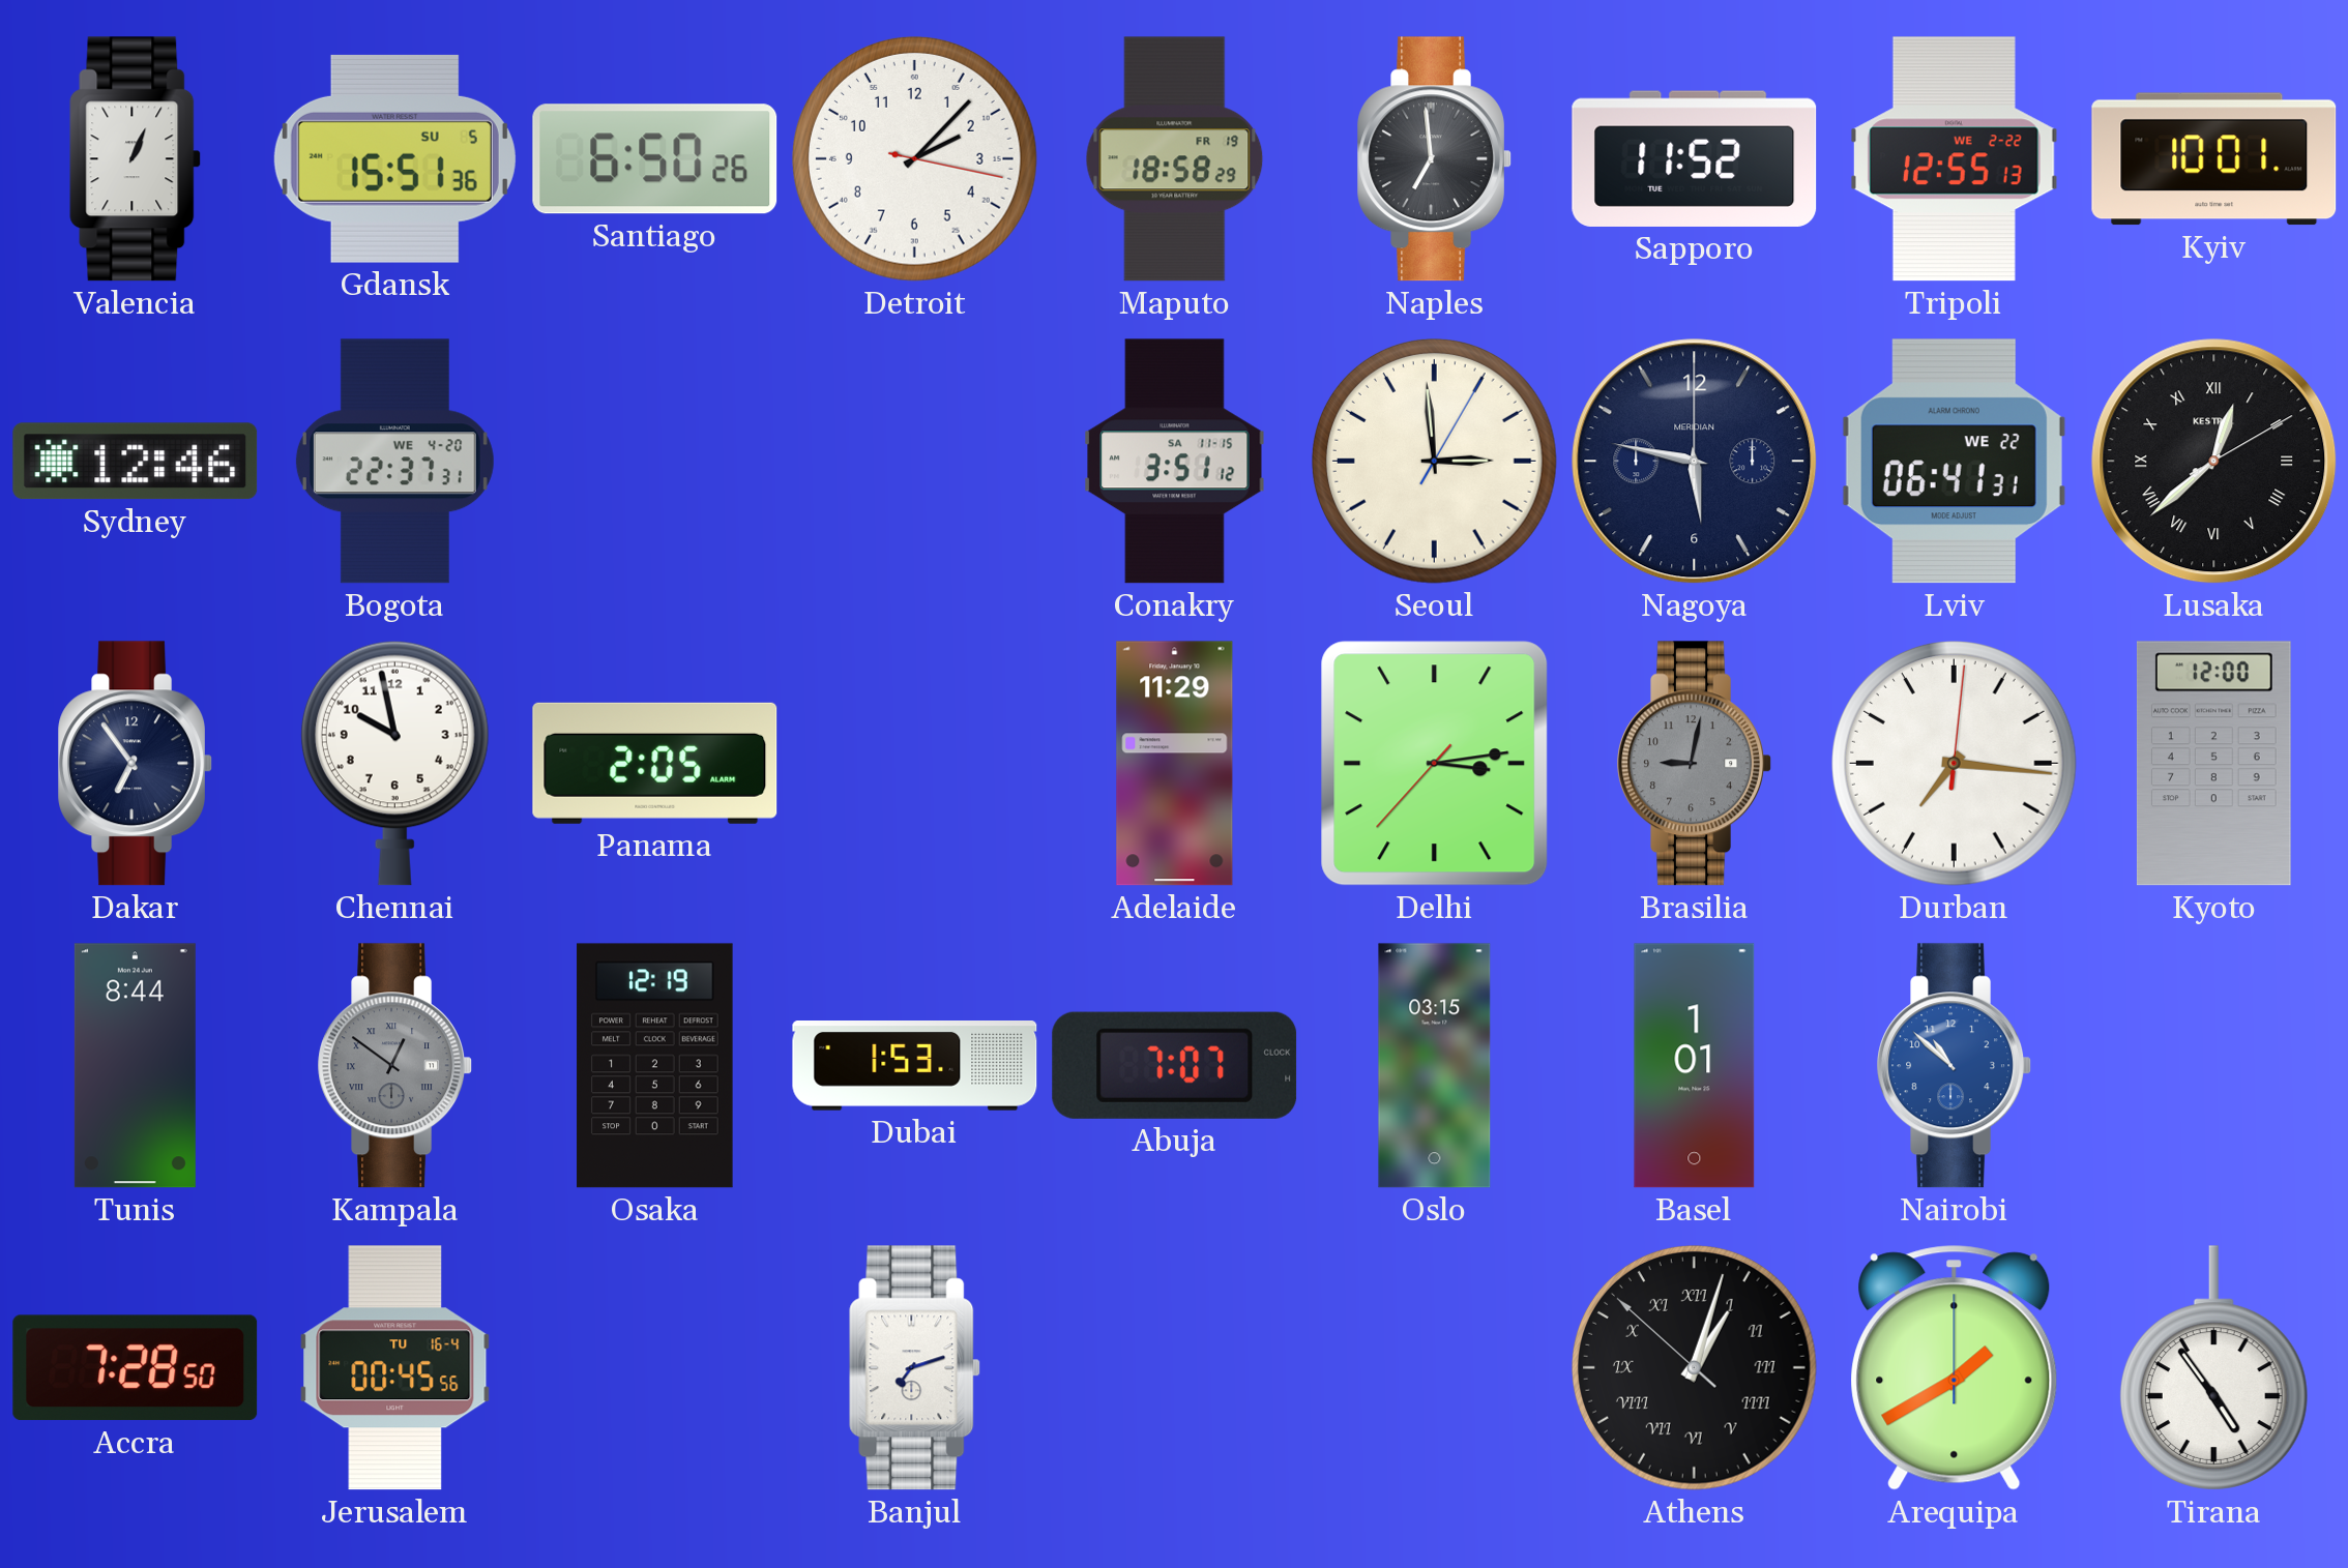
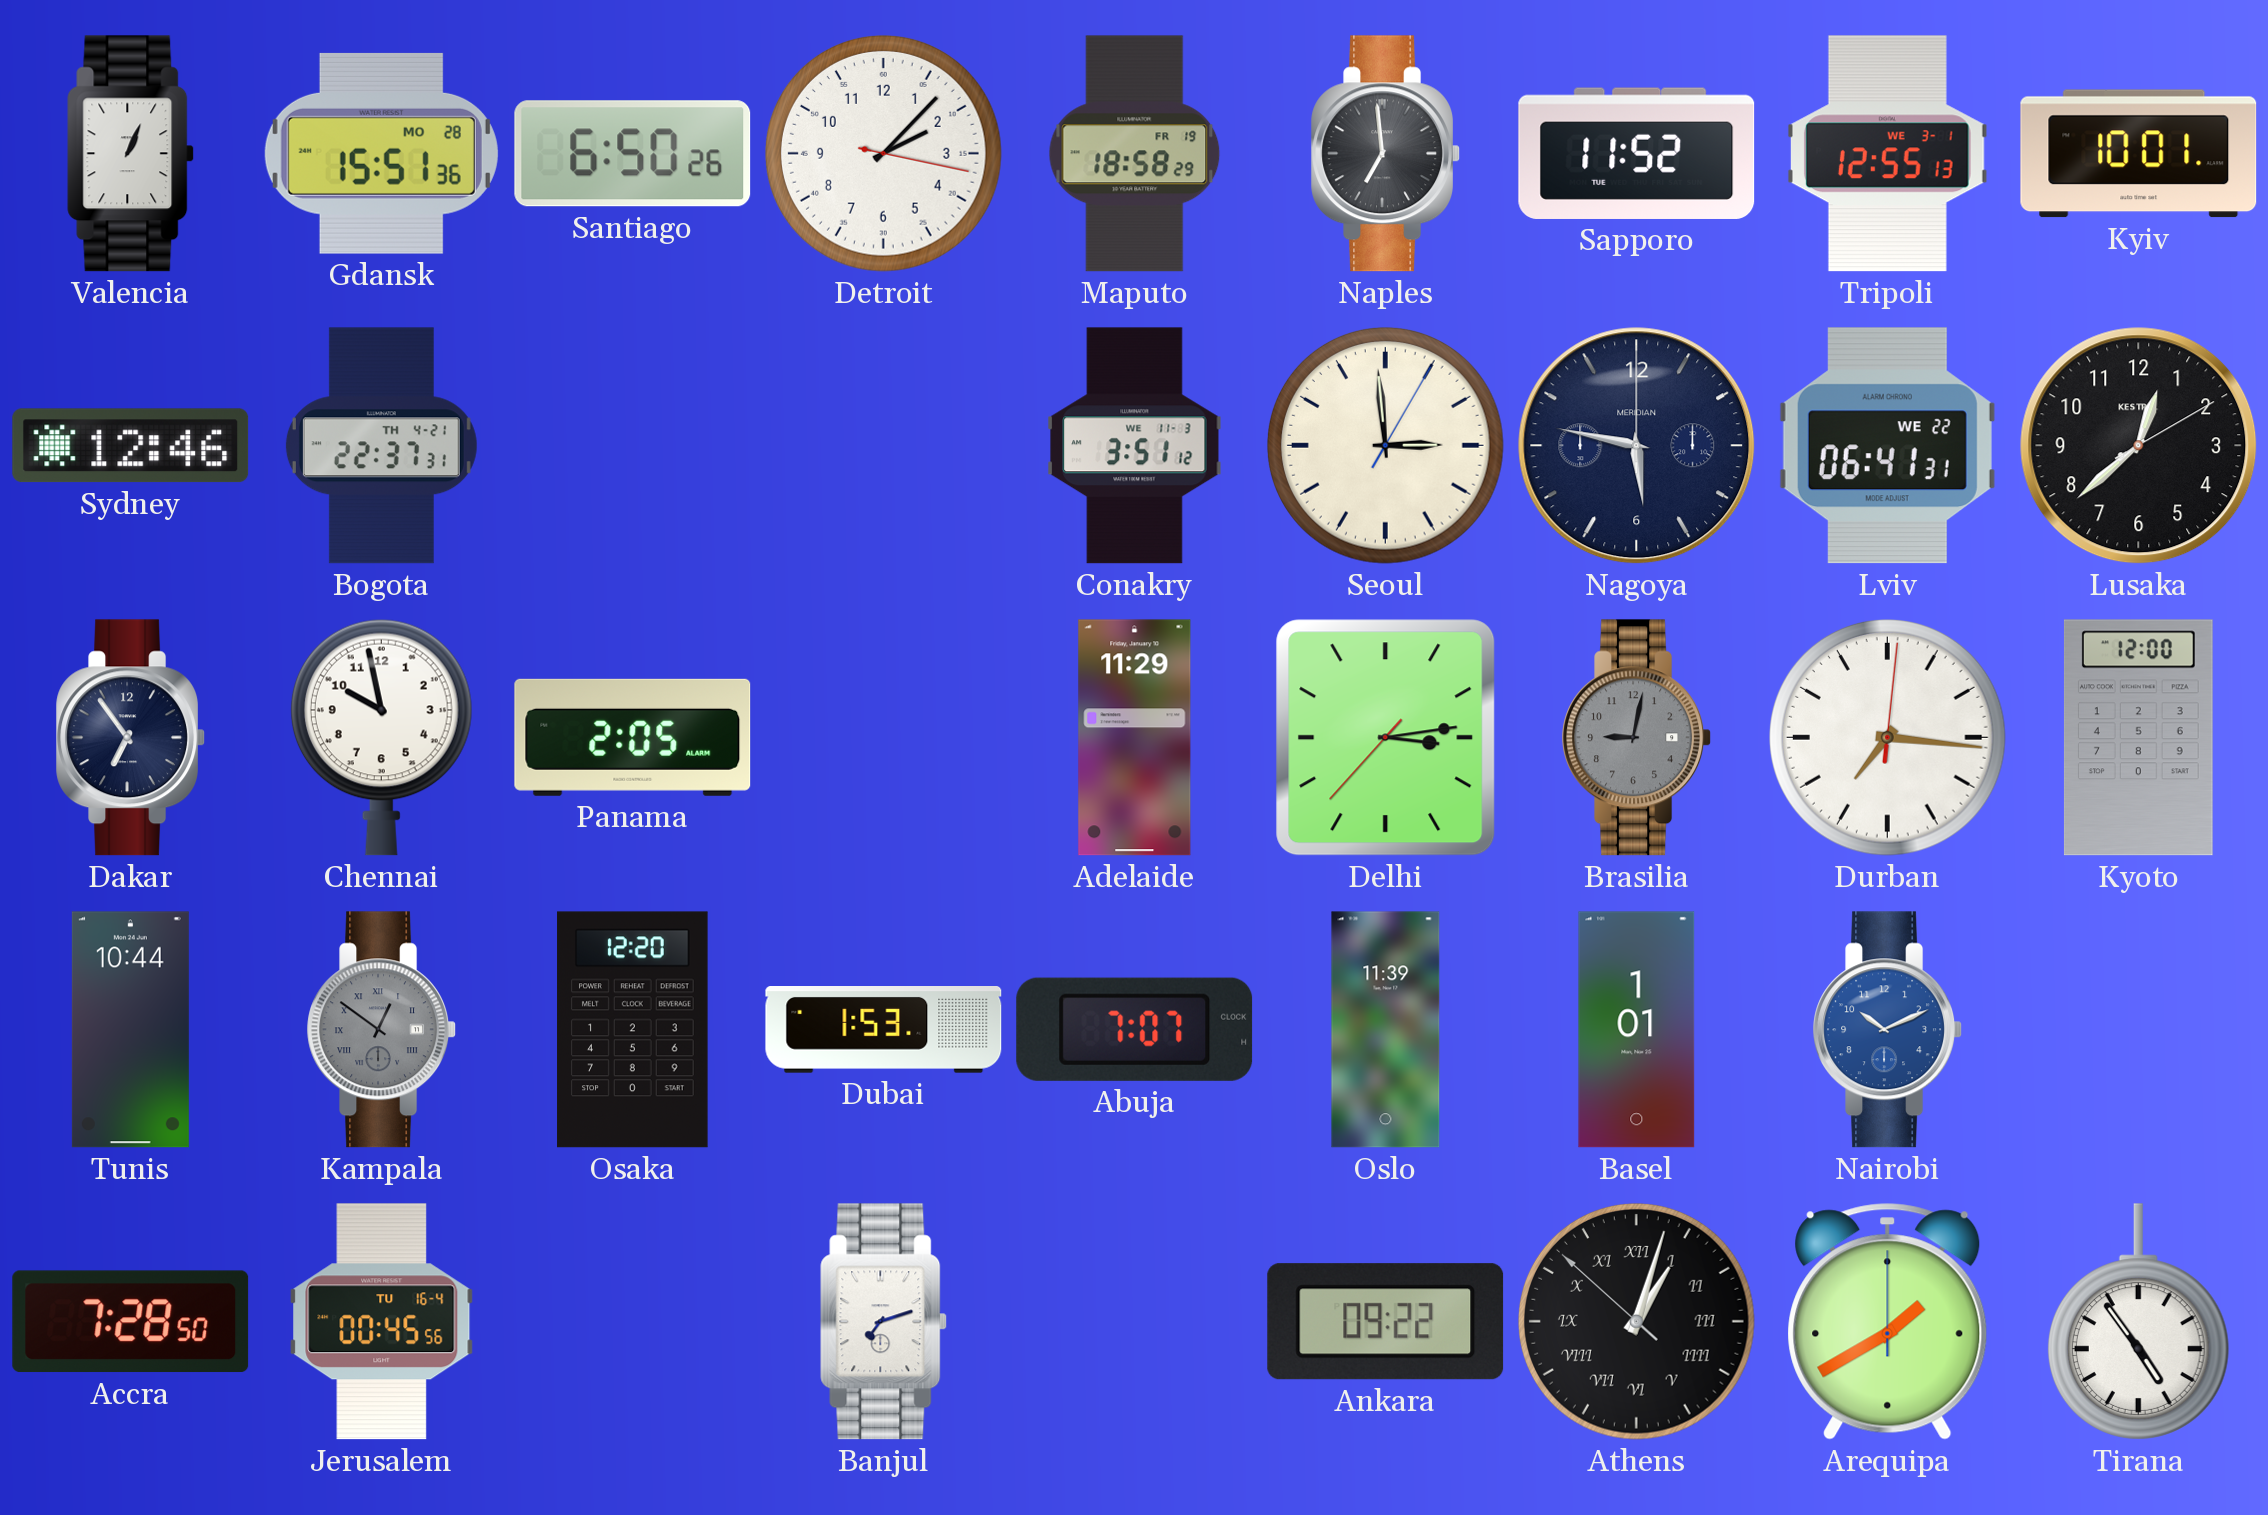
Gdansk date: SU 5 -> MO 28
Tripoli date: WE 2-22 -> WE 3-1
Bogota date: WE 4-20 -> TH 4-21
Conakry date: SA 11-15 -> WE 11-3
Lusaka numerals: Roman -> Arabic
Tunis: 8:44 -> 10:44
Osaka: 12:19 -> 12:20
Oslo: 03:15 -> 11:39
Nairobi: 10:52 -> 10:11
Ankara: none -> 09:22
